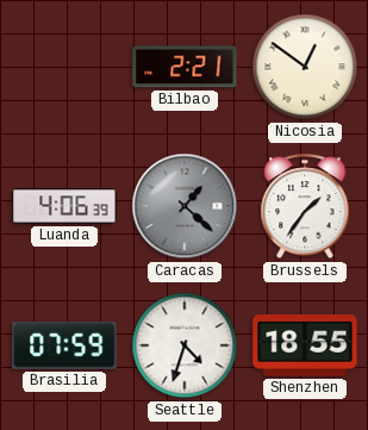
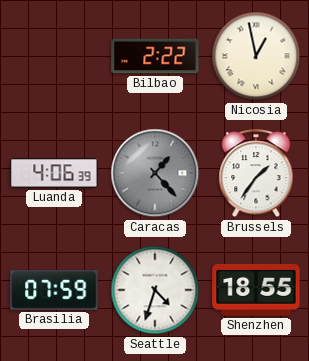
Bilbao: 2:21 -> 2:22
Nicosia: 12:51 -> 12:58
Caracas: 1:22 -> 1:23
